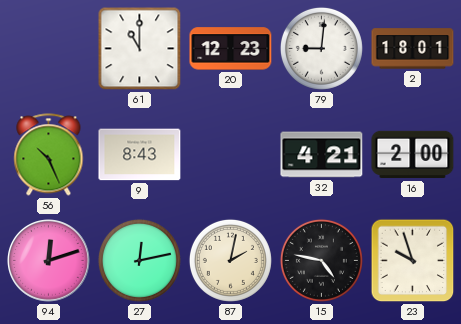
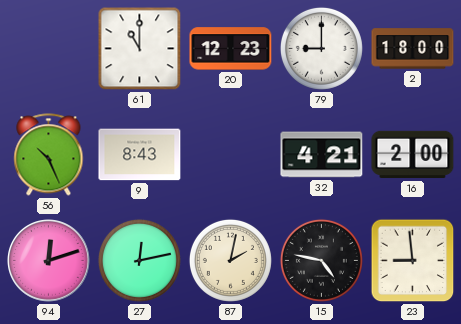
79: 9:01 -> 9:00
2: 18:01 -> 18:00
23: 9:57 -> 8:59
